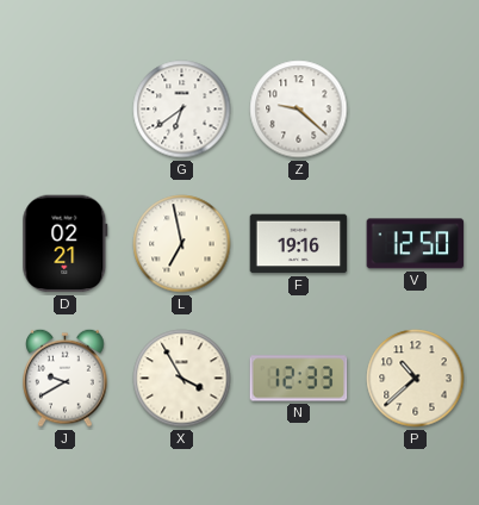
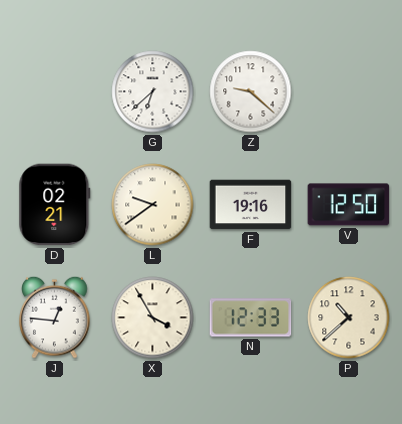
G: 6:39 -> 6:38
L: 6:58 -> 9:39
J: 9:40 -> 12:46
